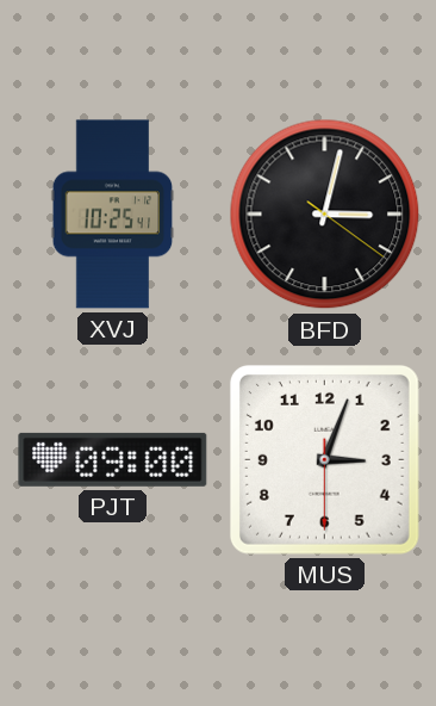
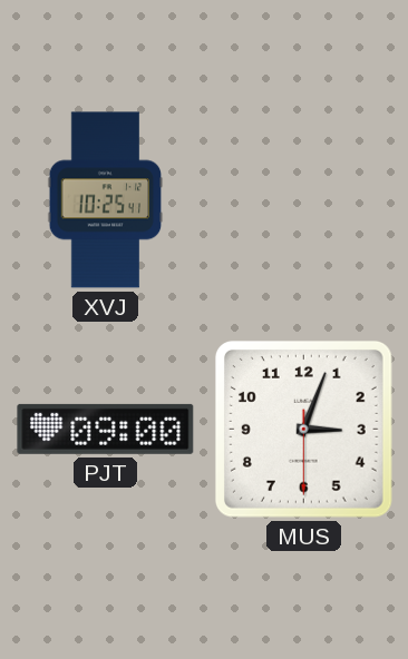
BFD: 3:02 -> none
